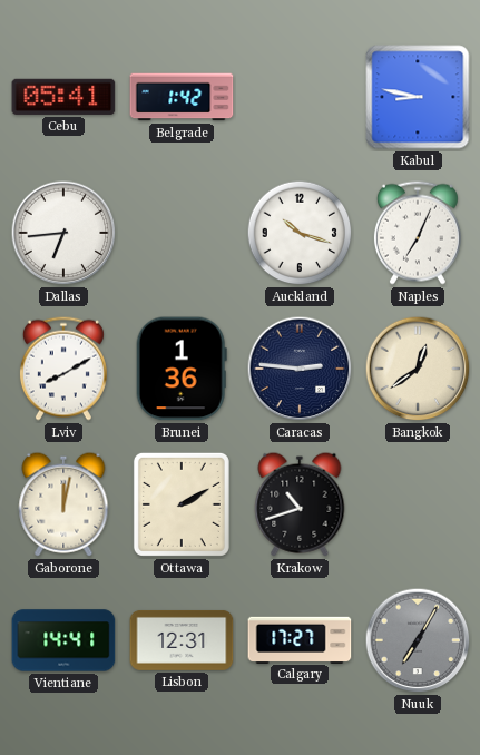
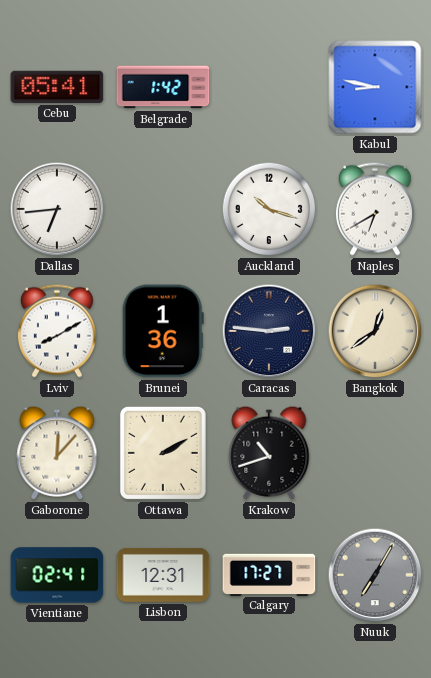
Naples: 7:04 -> 6:40
Gaborone: 12:02 -> 12:07
Vientiane: 14:41 -> 02:41
